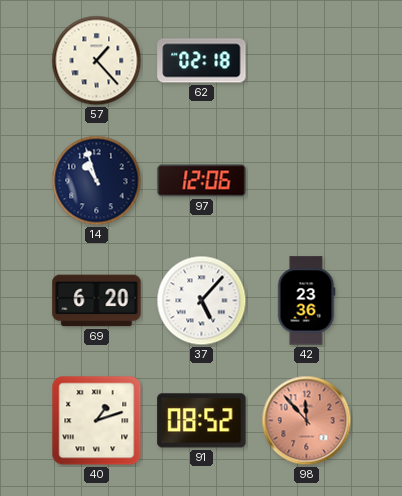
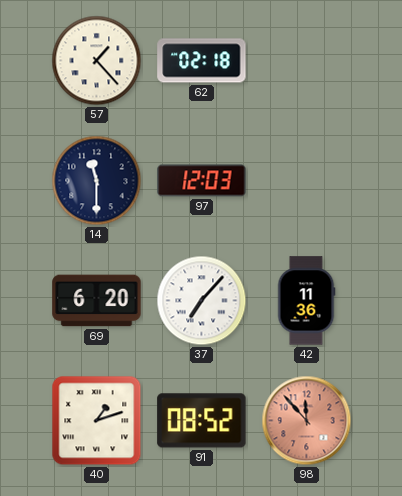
14: 10:57 -> 11:30
97: 12:06 -> 12:03
37: 5:07 -> 7:07
42: 23:36 -> 11:36
